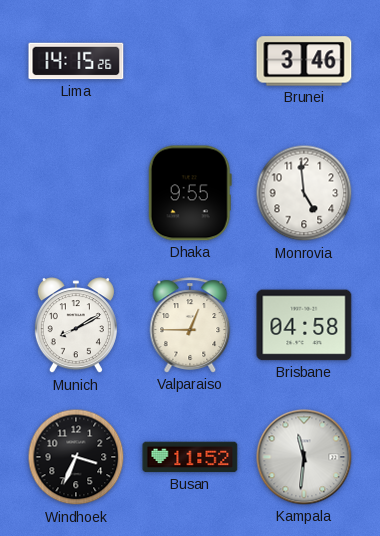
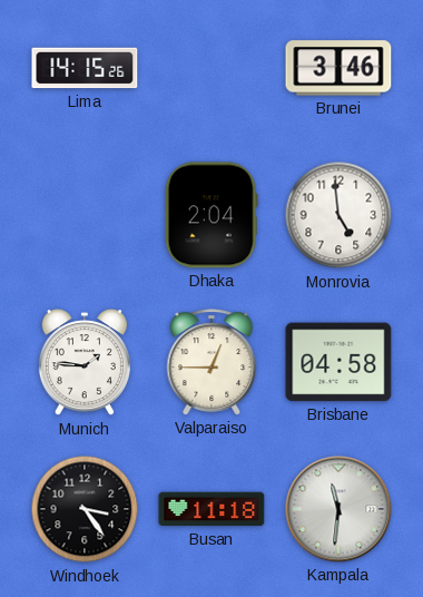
Dhaka: 9:55 -> 2:04
Munich: 8:10 -> 1:46
Windhoek: 3:34 -> 3:24
Busan: 11:52 -> 11:18
